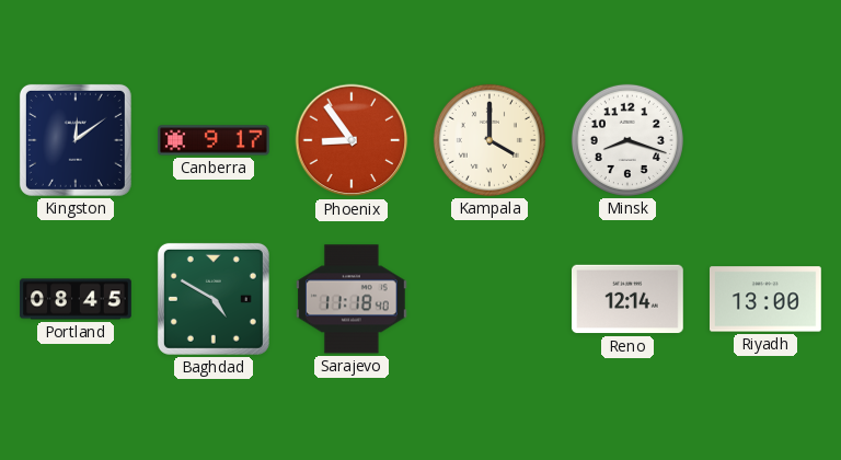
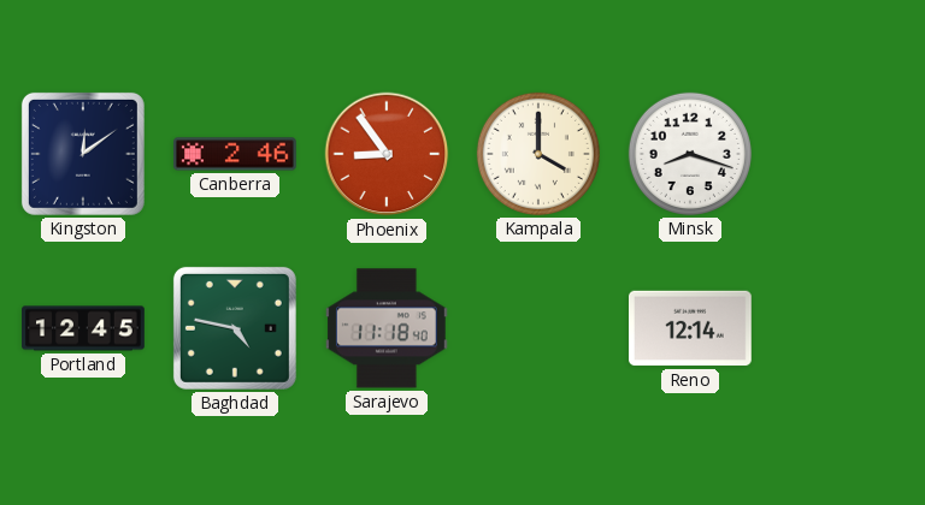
Canberra: 9:17 -> 2:46
Portland: 08:45 -> 12:45
Baghdad: 4:50 -> 4:47
Riyadh: 13:00 -> none
